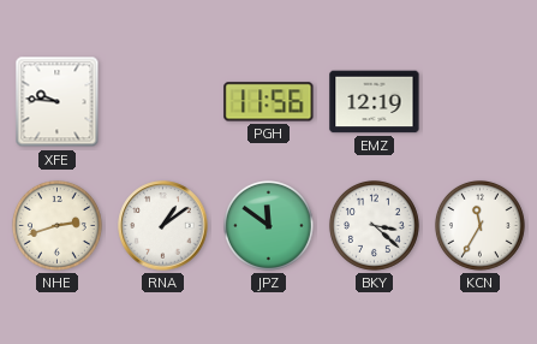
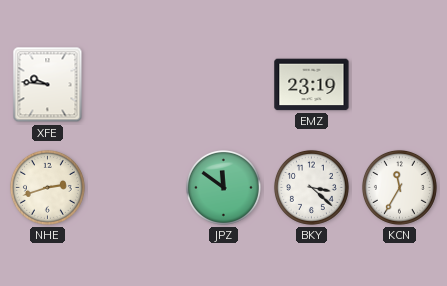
PGH: 11:56 -> none
EMZ: 12:19 -> 23:19
RNA: 1:09 -> none
